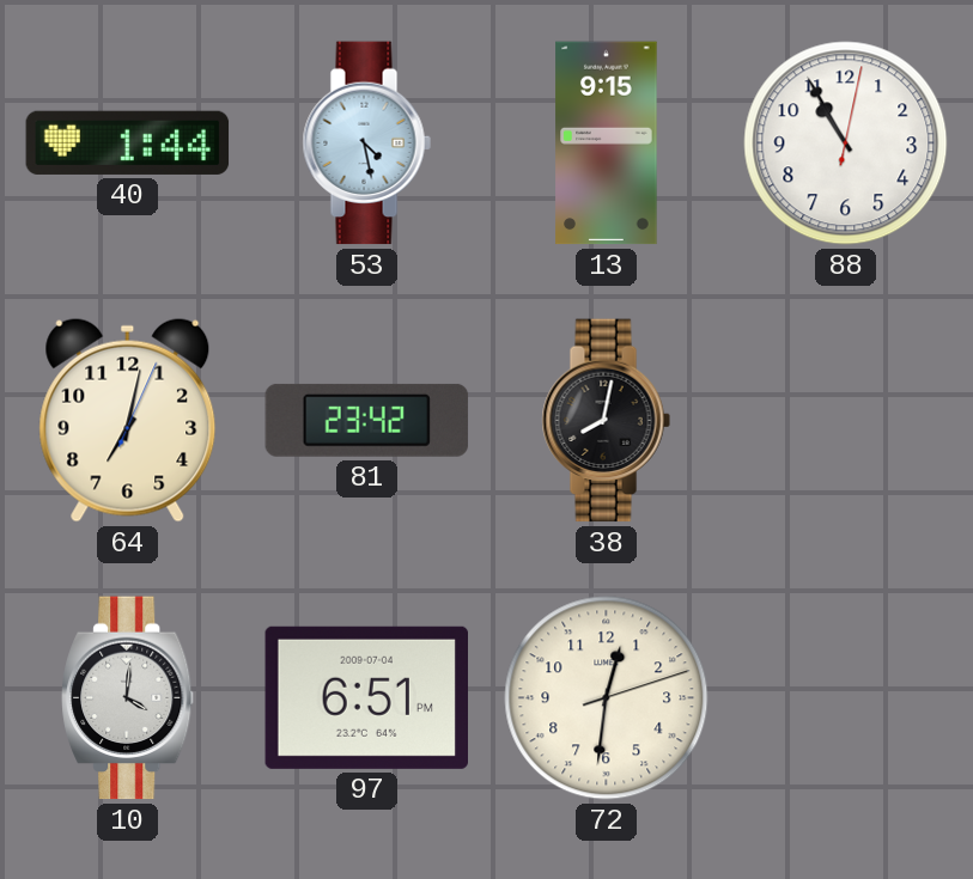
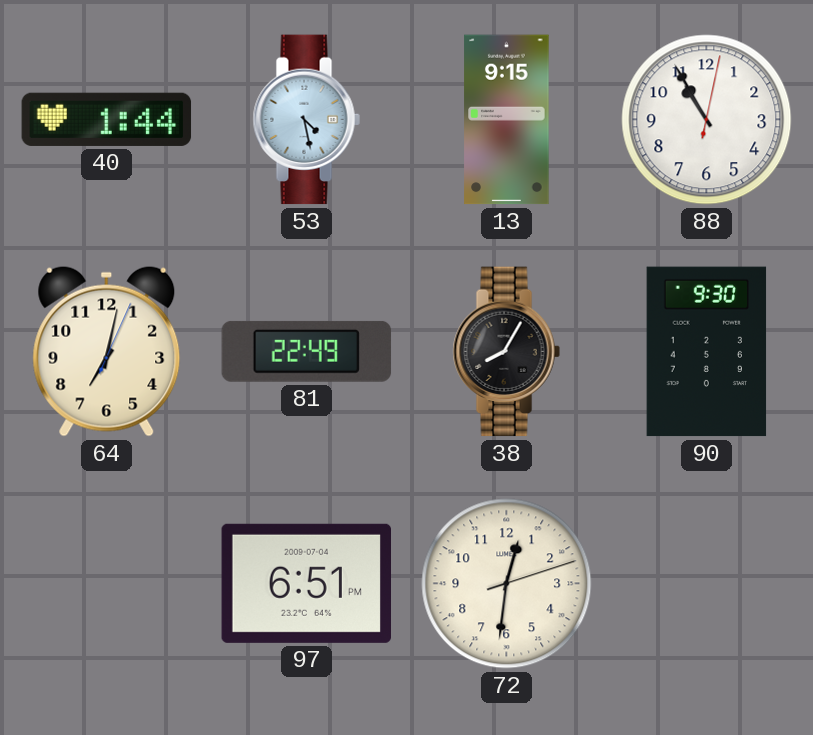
81: 23:42 -> 22:49
38: 8:02 -> 8:05
90: none -> 9:30
10: 4:01 -> none
